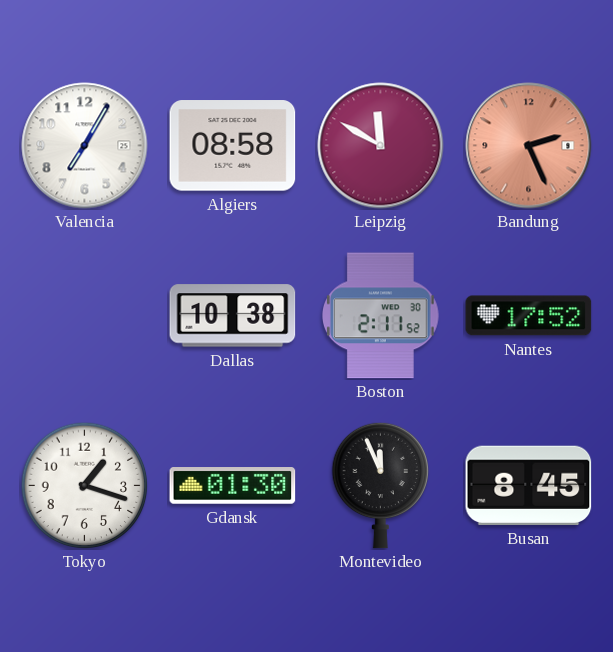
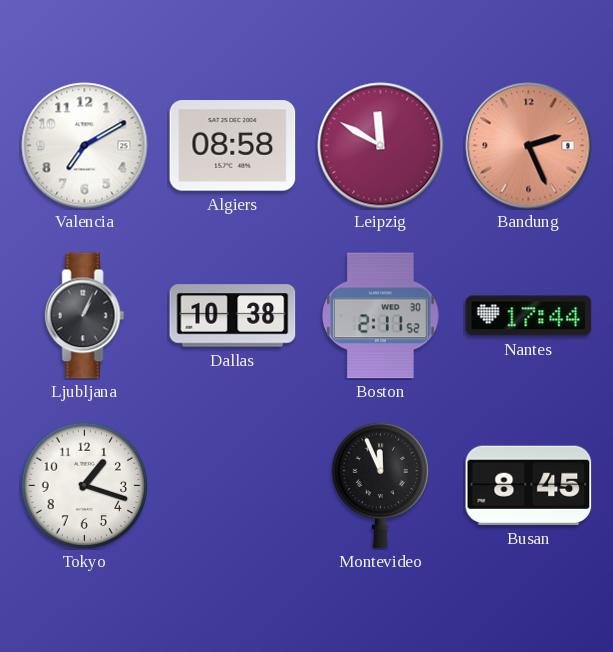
Valencia: 7:05 -> 7:10
Ljubljana: none -> 1:04
Nantes: 17:52 -> 17:44
Gdansk: 01:30 -> none
